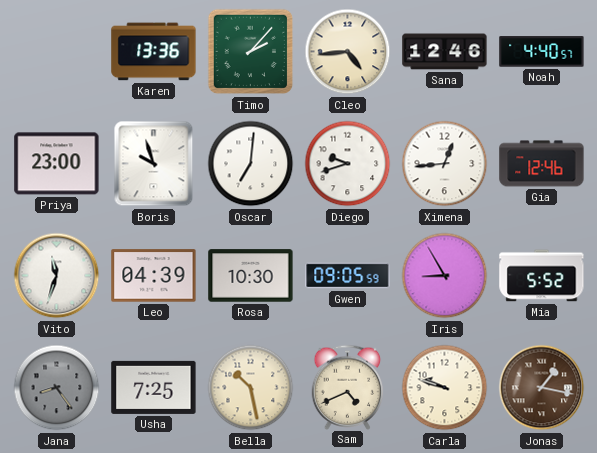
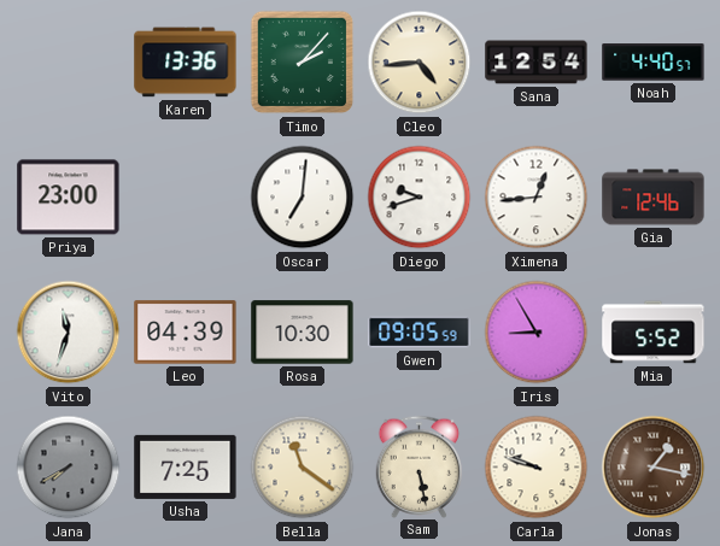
Sana: 12:46 -> 12:54
Boris: 9:57 -> none
Jana: 8:24 -> 7:40
Bella: 10:28 -> 11:21
Sam: 4:41 -> 5:28
